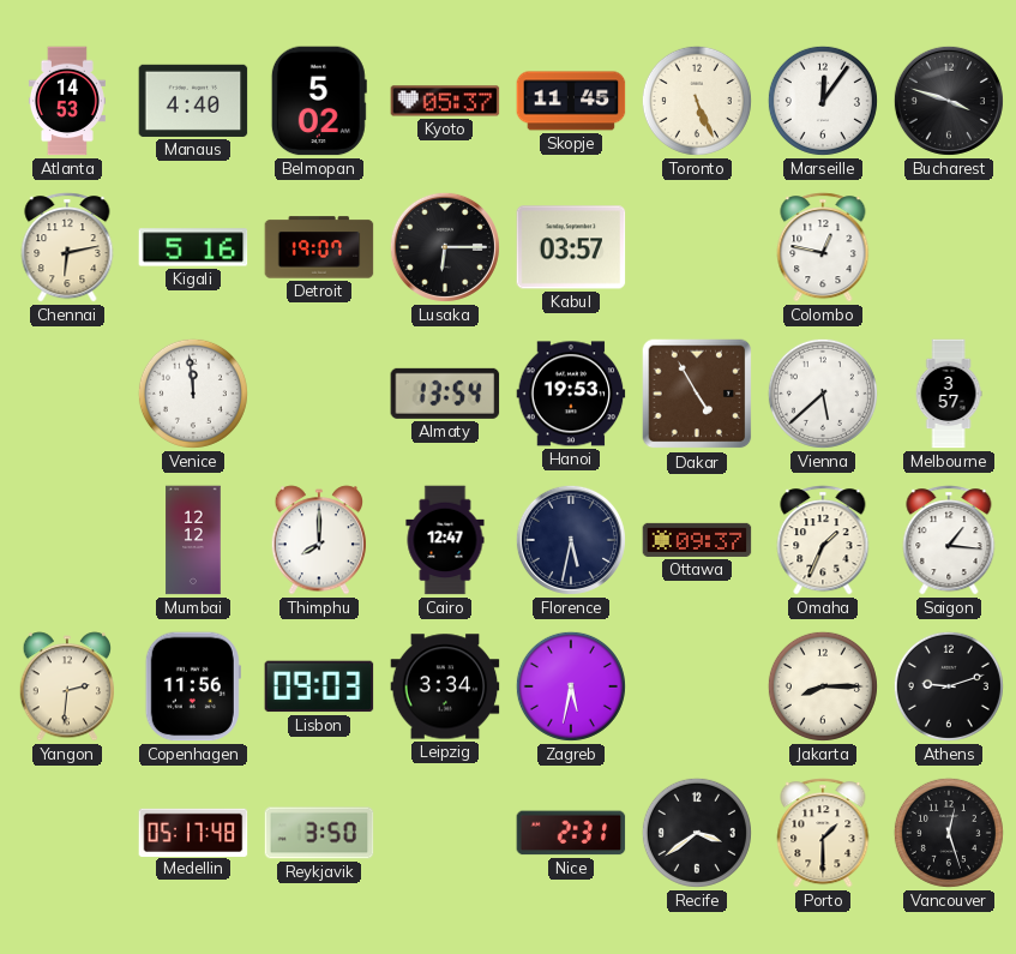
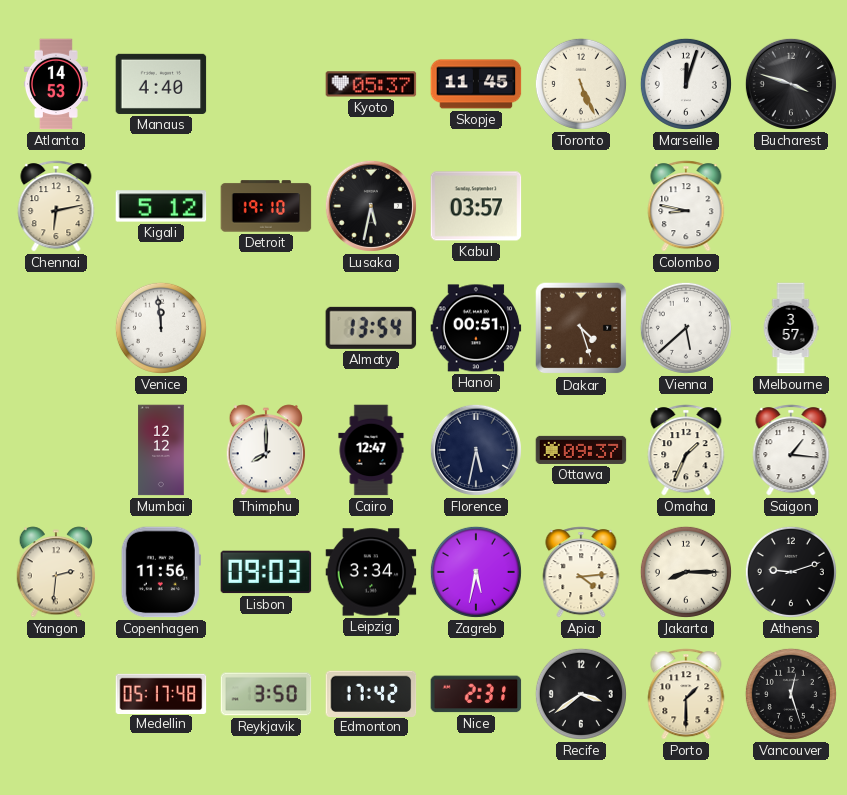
Belmopan: 5:02 -> none
Marseille: 12:06 -> 12:03
Kigali: 5:16 -> 5:12
Detroit: 19:07 -> 19:10
Lusaka: 6:15 -> 5:32
Colombo: 12:47 -> 8:47
Hanoi: 19:53 -> 00:51
Dakar: 4:55 -> 4:27
Apia: none -> 4:14
Edmonton: none -> 17:42
